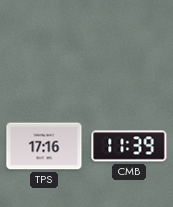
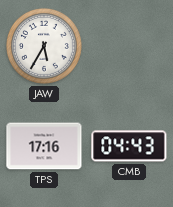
JAW: none -> 5:35
CMB: 11:39 -> 04:43
